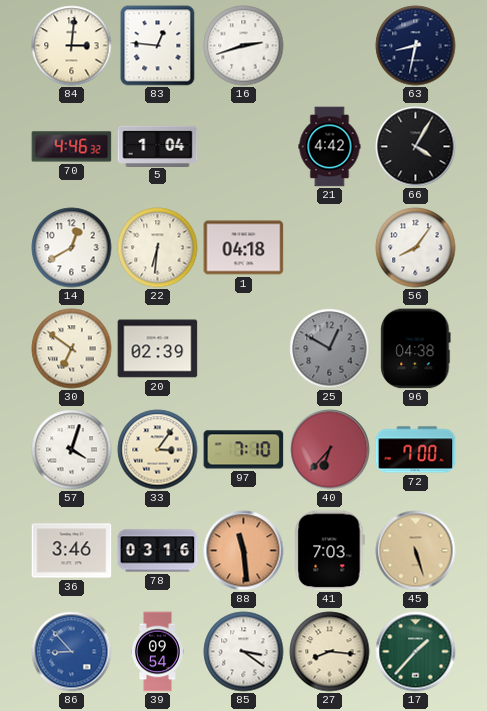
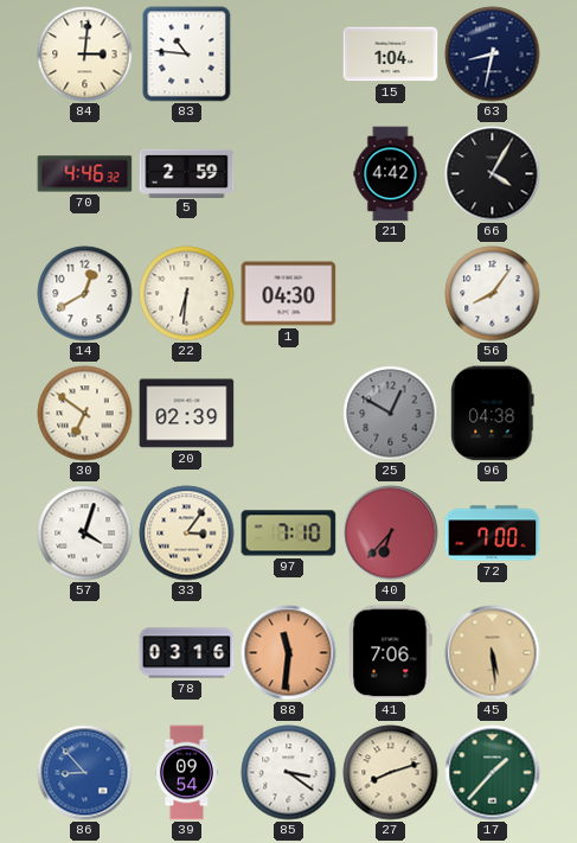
83: 12:46 -> 10:46
16: 2:42 -> none
15: none -> 1:04
5: 1:04 -> 2:59
1: 04:18 -> 04:30
36: 3:46 -> none
88: 11:29 -> 11:31
41: 7:03 -> 7:06
45: 5:27 -> 5:29
27: 8:16 -> 8:12
